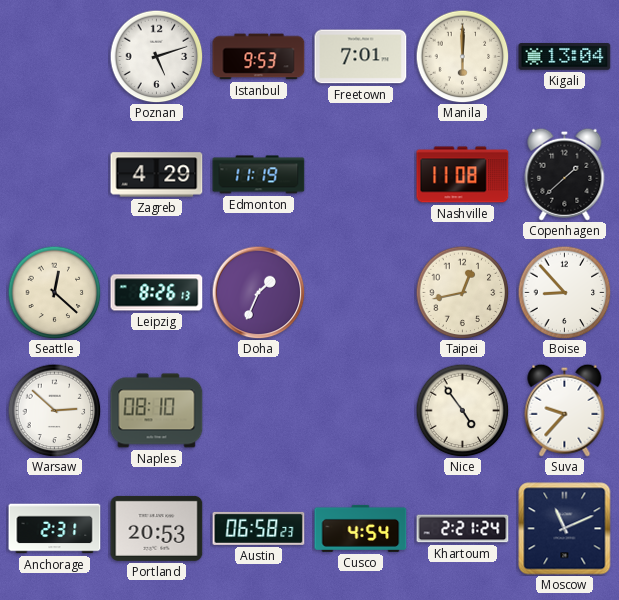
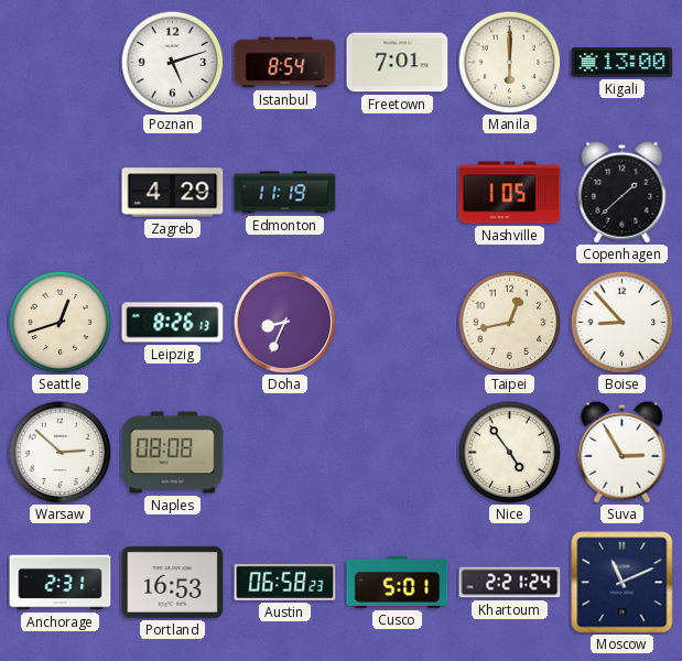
Istanbul: 9:53 -> 8:54
Kigali: 13:04 -> 13:00
Nashville: 11:08 -> 1:05
Seattle: 12:22 -> 12:42
Doha: 1:34 -> 8:34
Naples: 08:10 -> 08:08
Suva: 9:37 -> 2:55
Portland: 20:53 -> 16:53
Cusco: 4:54 -> 5:01
